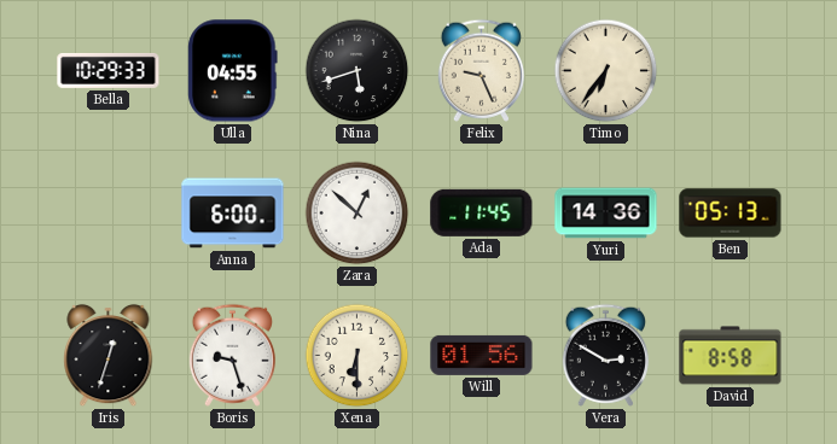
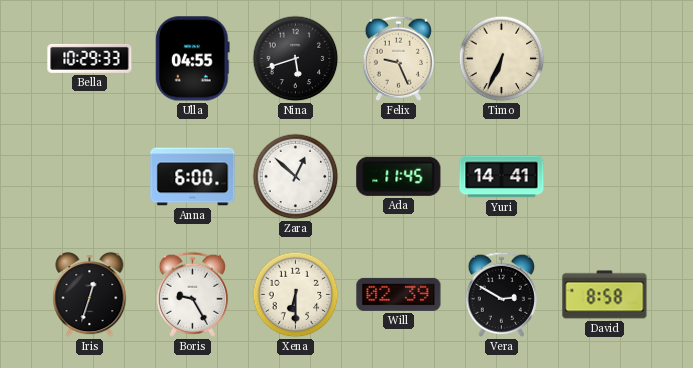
Timo: 6:36 -> 6:34
Yuri: 14:36 -> 14:41
Ben: 05:13 -> none
Boris: 9:27 -> 9:25
Will: 01:56 -> 02:39
